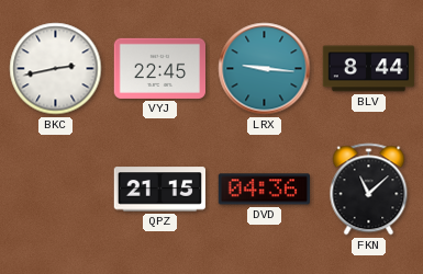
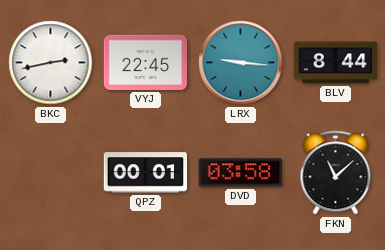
QPZ: 21:15 -> 00:01
DVD: 04:36 -> 03:58
